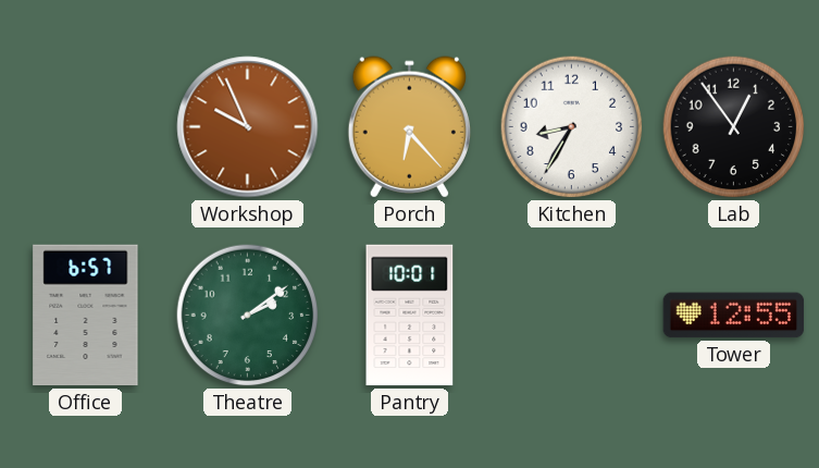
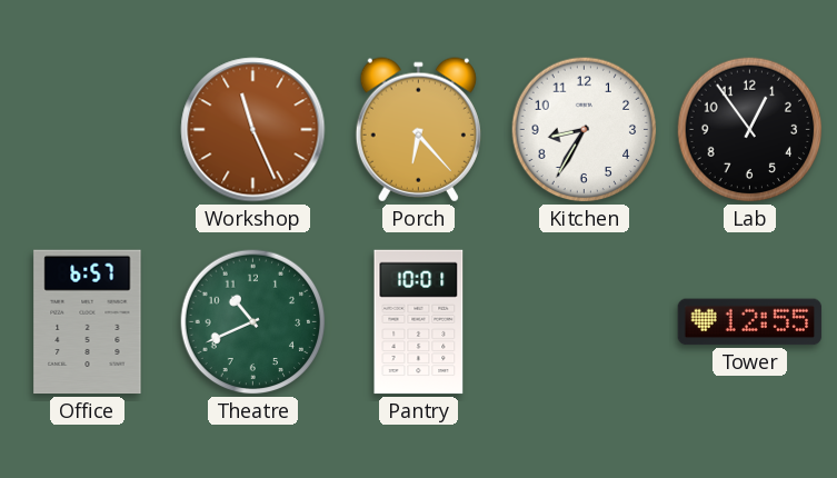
Workshop: 9:56 -> 11:26
Theatre: 2:09 -> 10:41
